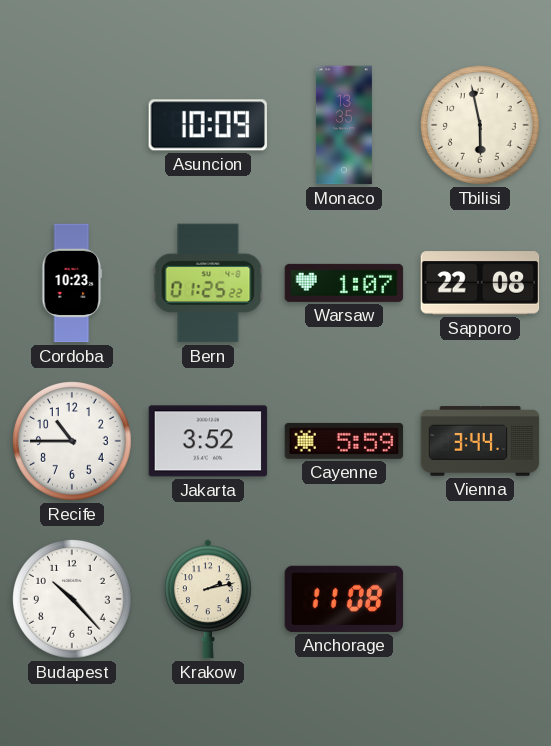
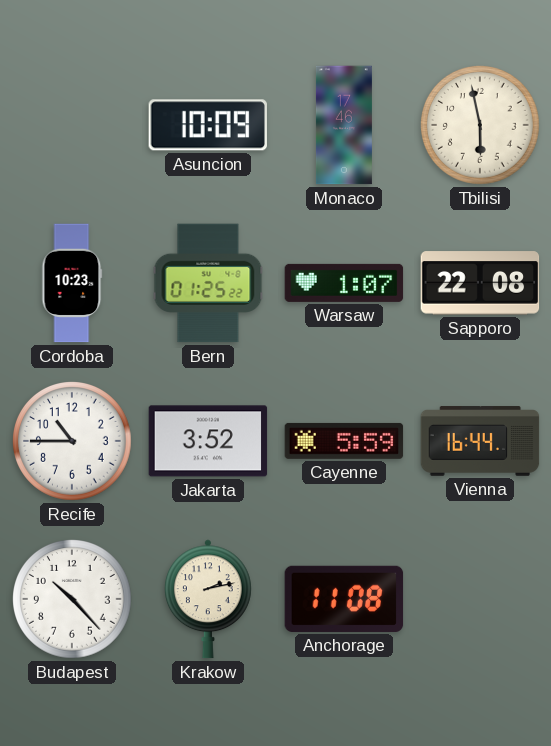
Monaco: 13:35 -> 17:46
Vienna: 3:44 -> 16:44
